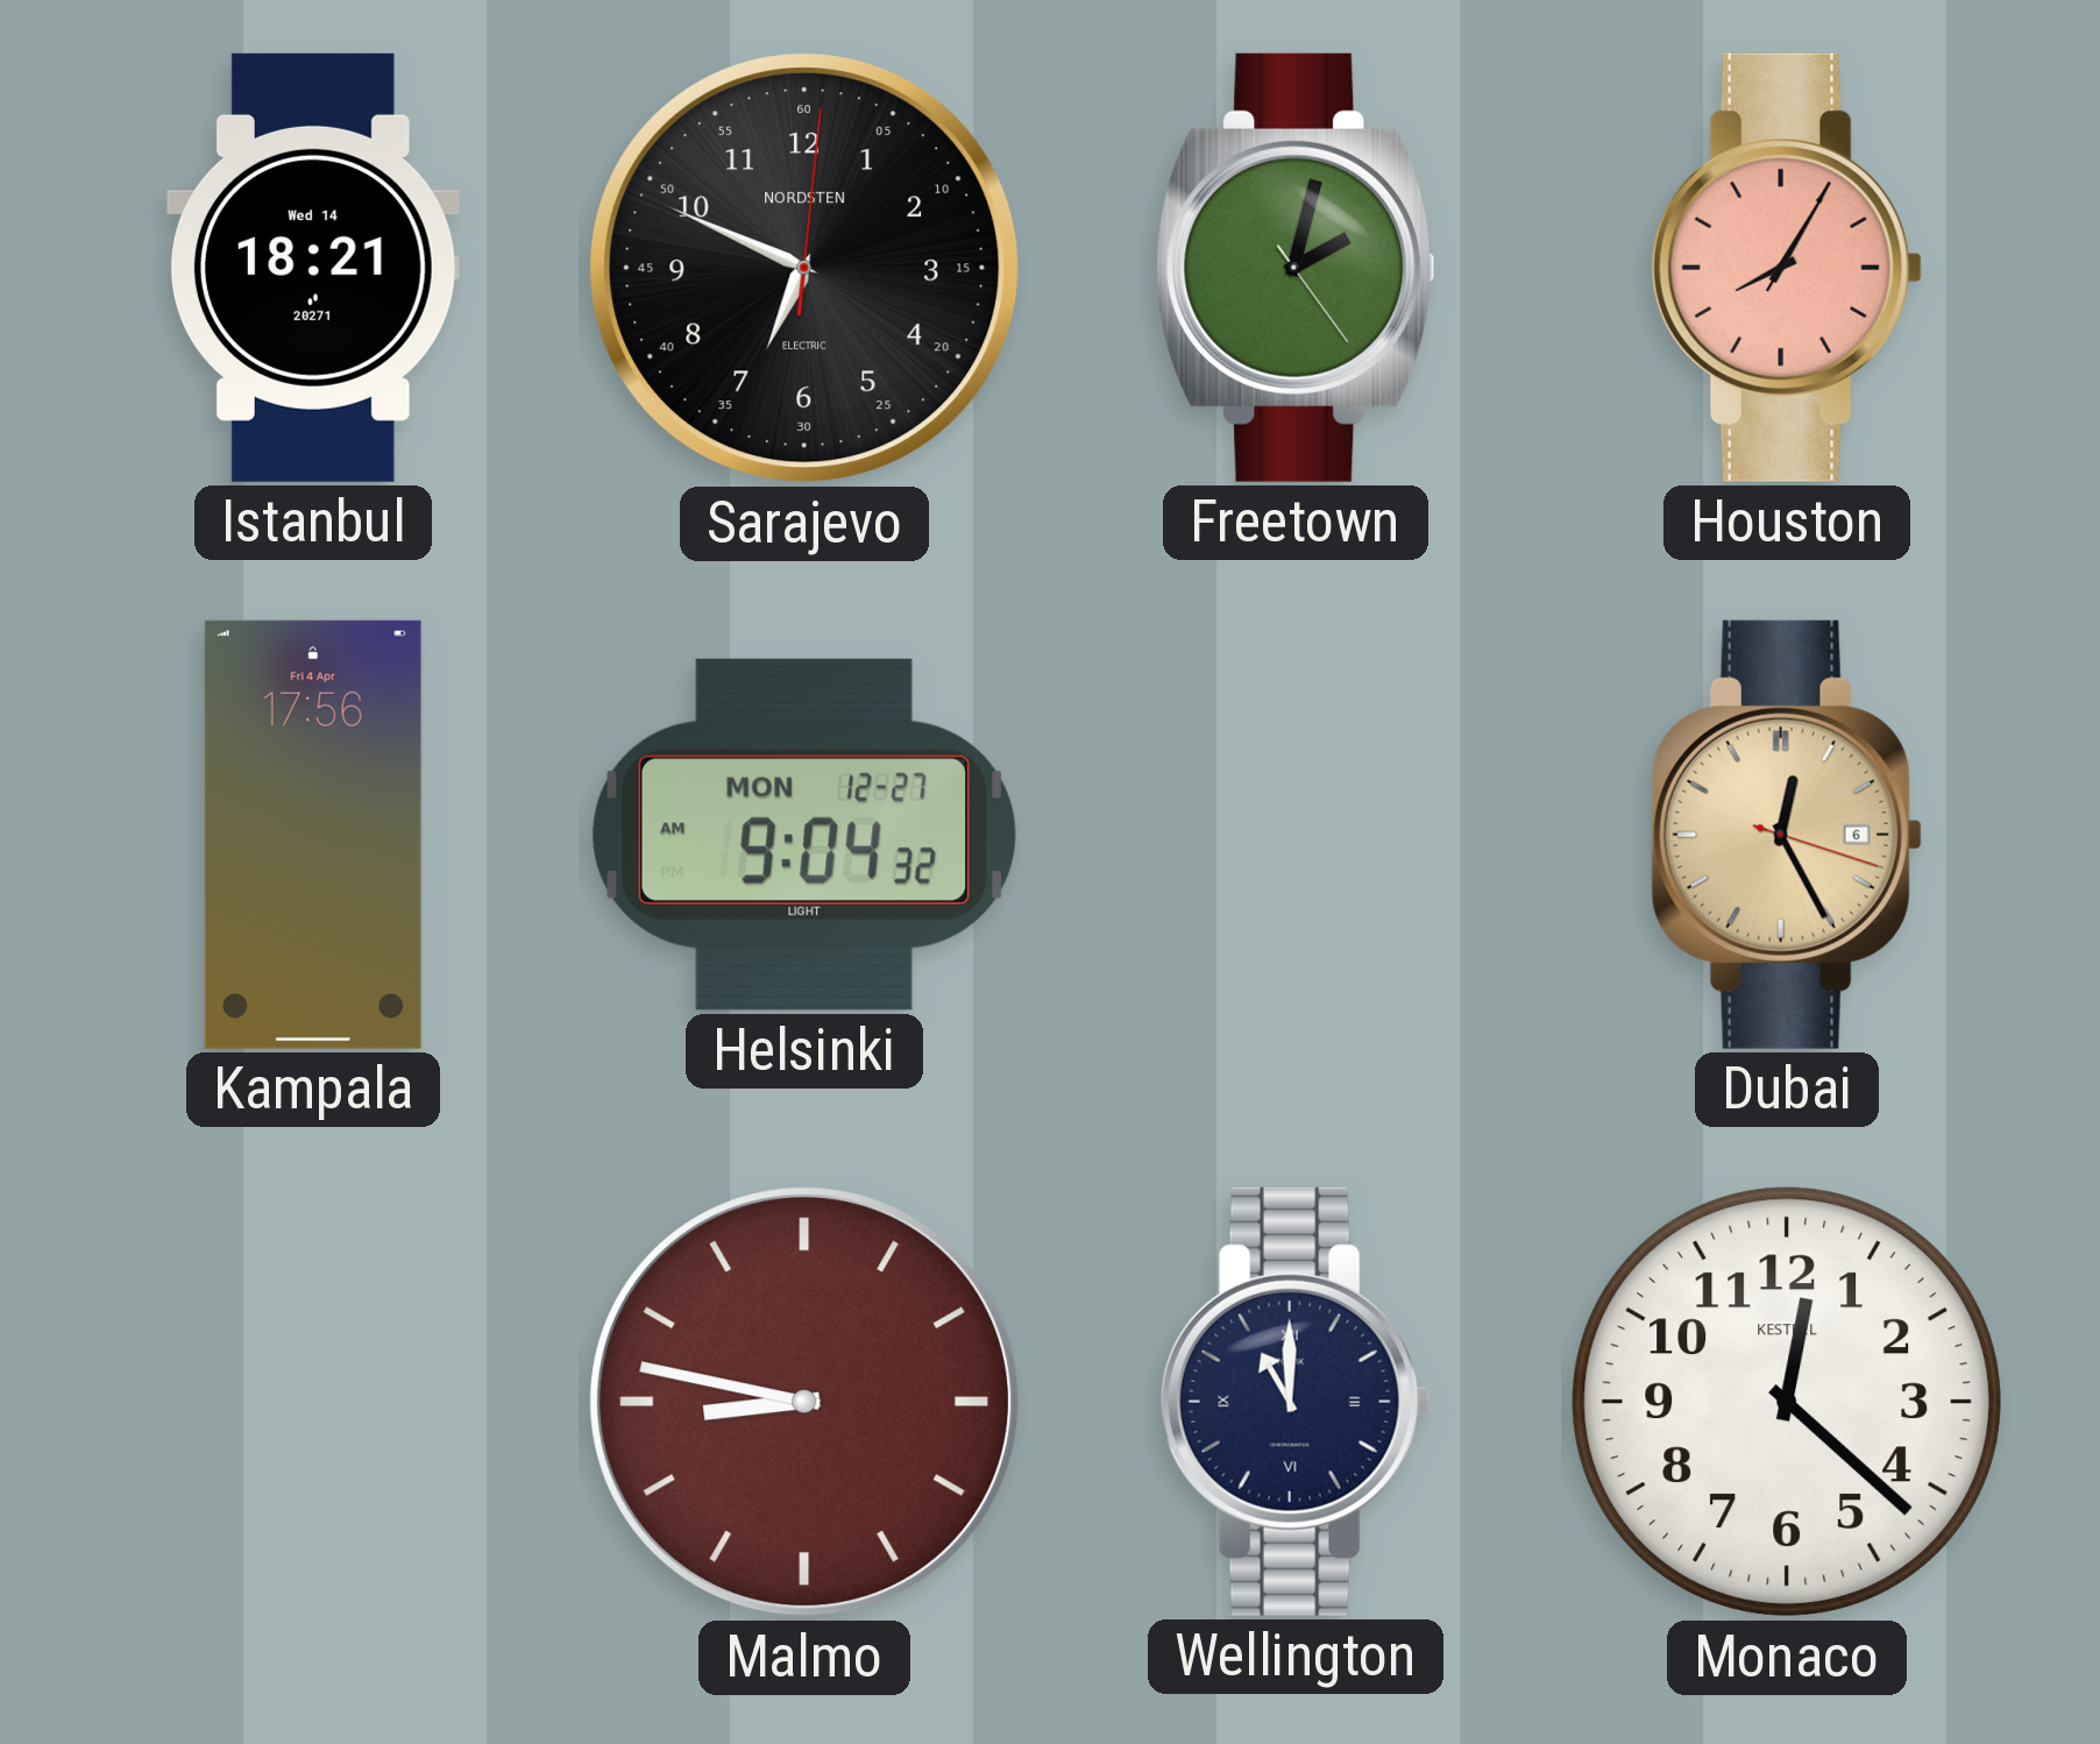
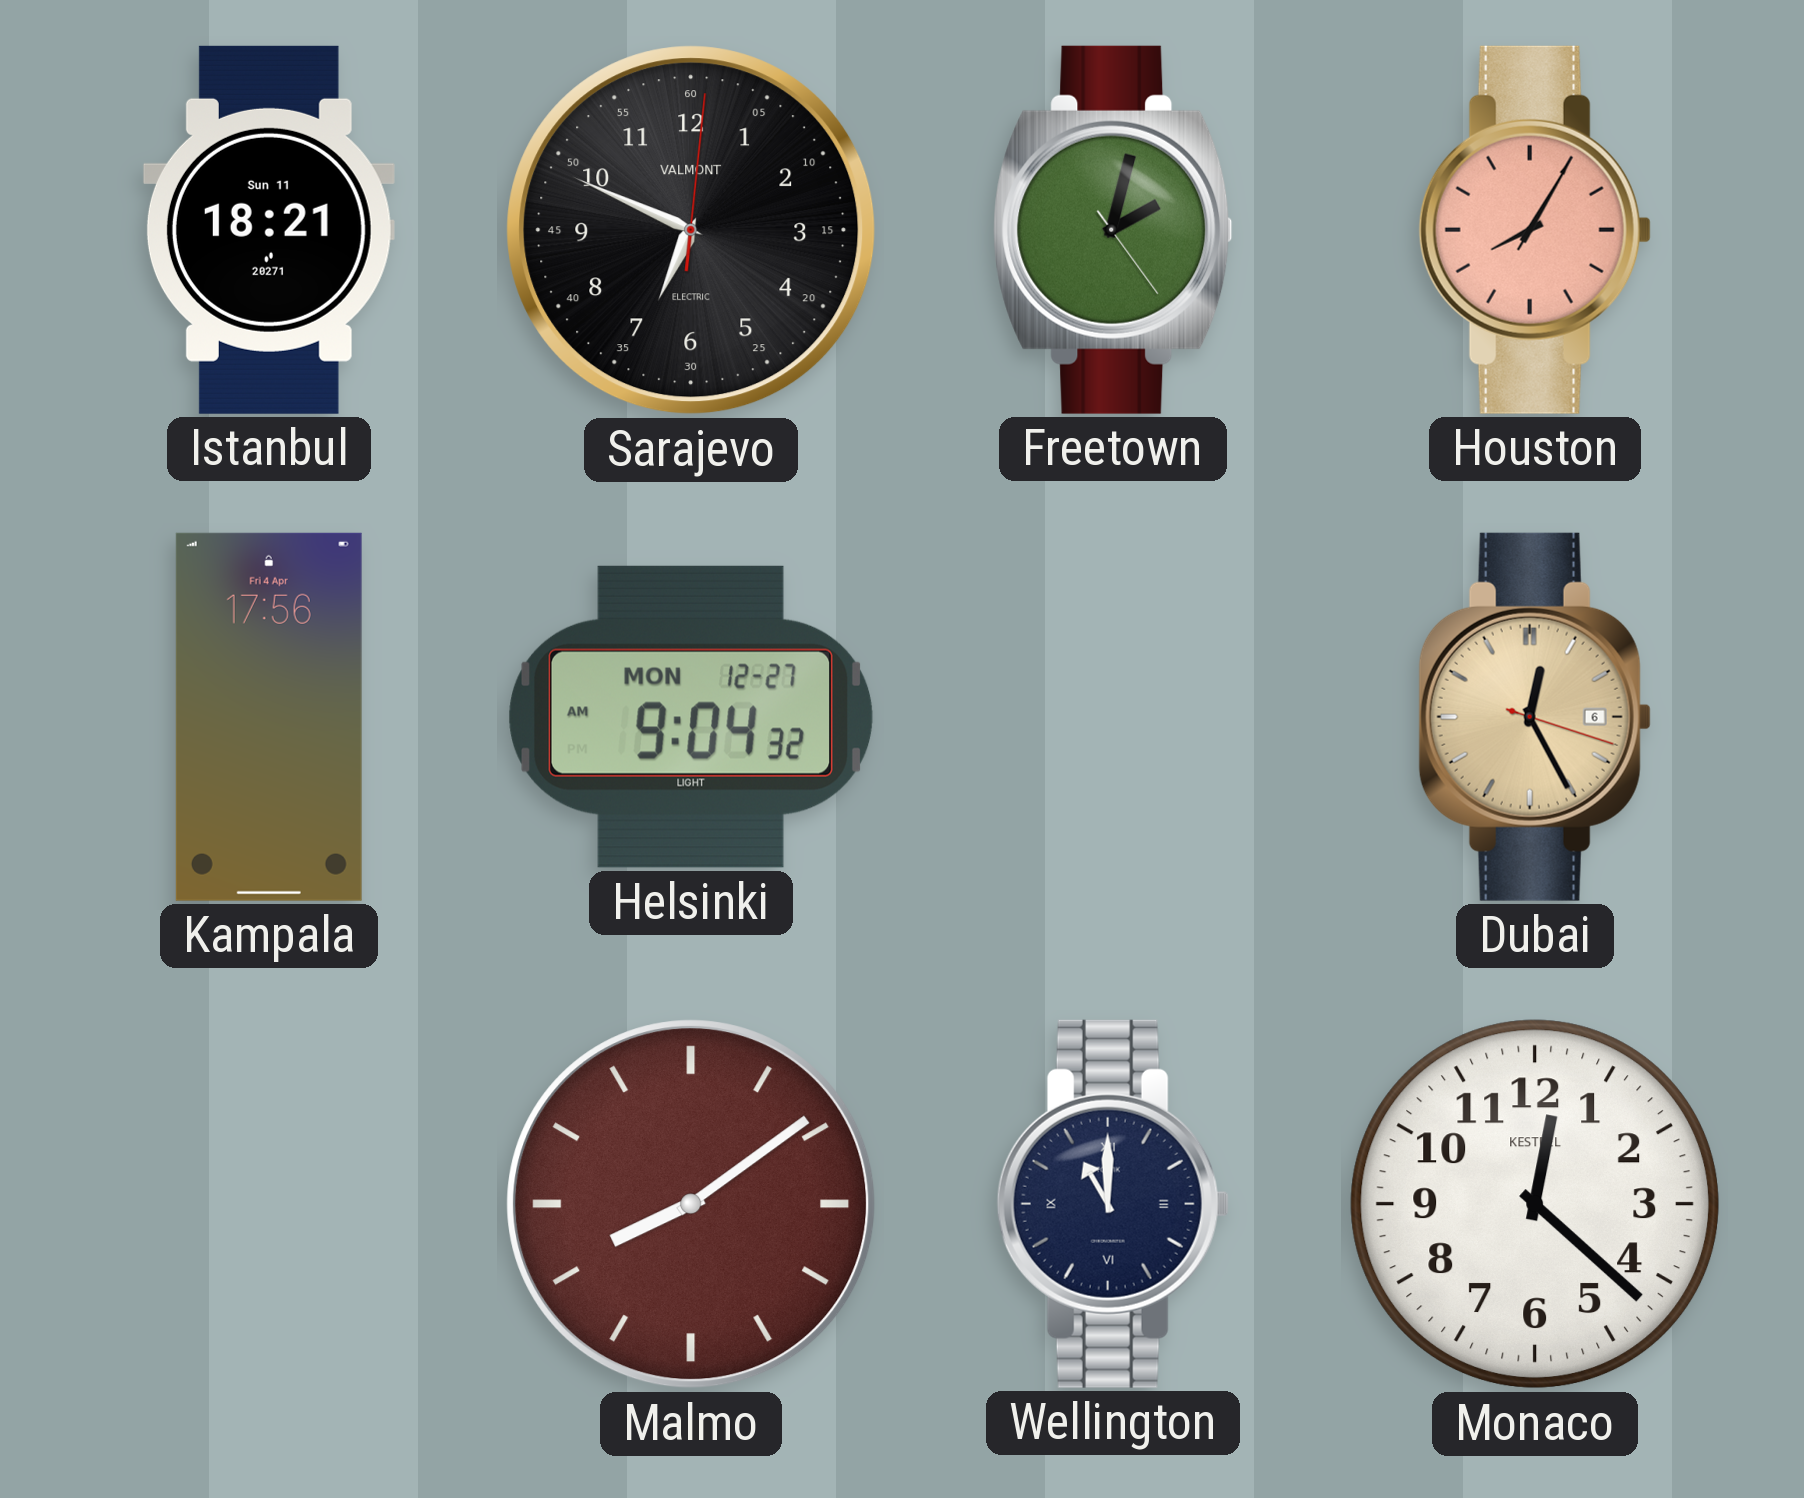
Istanbul date: Wed 14 -> Sun 11
Sarajevo brand: NORDSTEN -> VALMONT
Malmo: 8:47 -> 8:09
